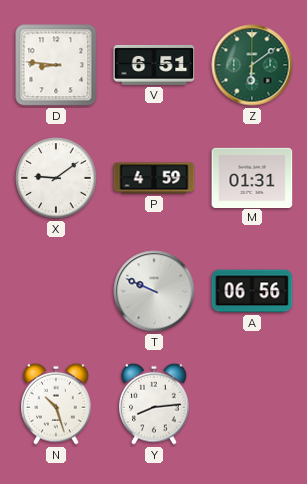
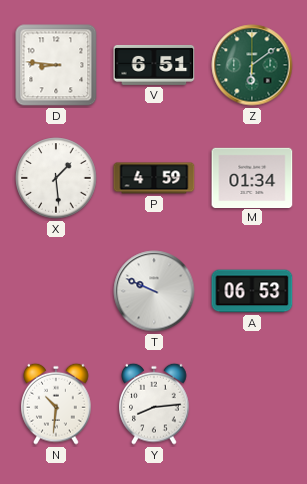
X: 9:09 -> 1:29
M: 01:31 -> 01:34
A: 06:56 -> 06:53
N: 10:27 -> 10:31
